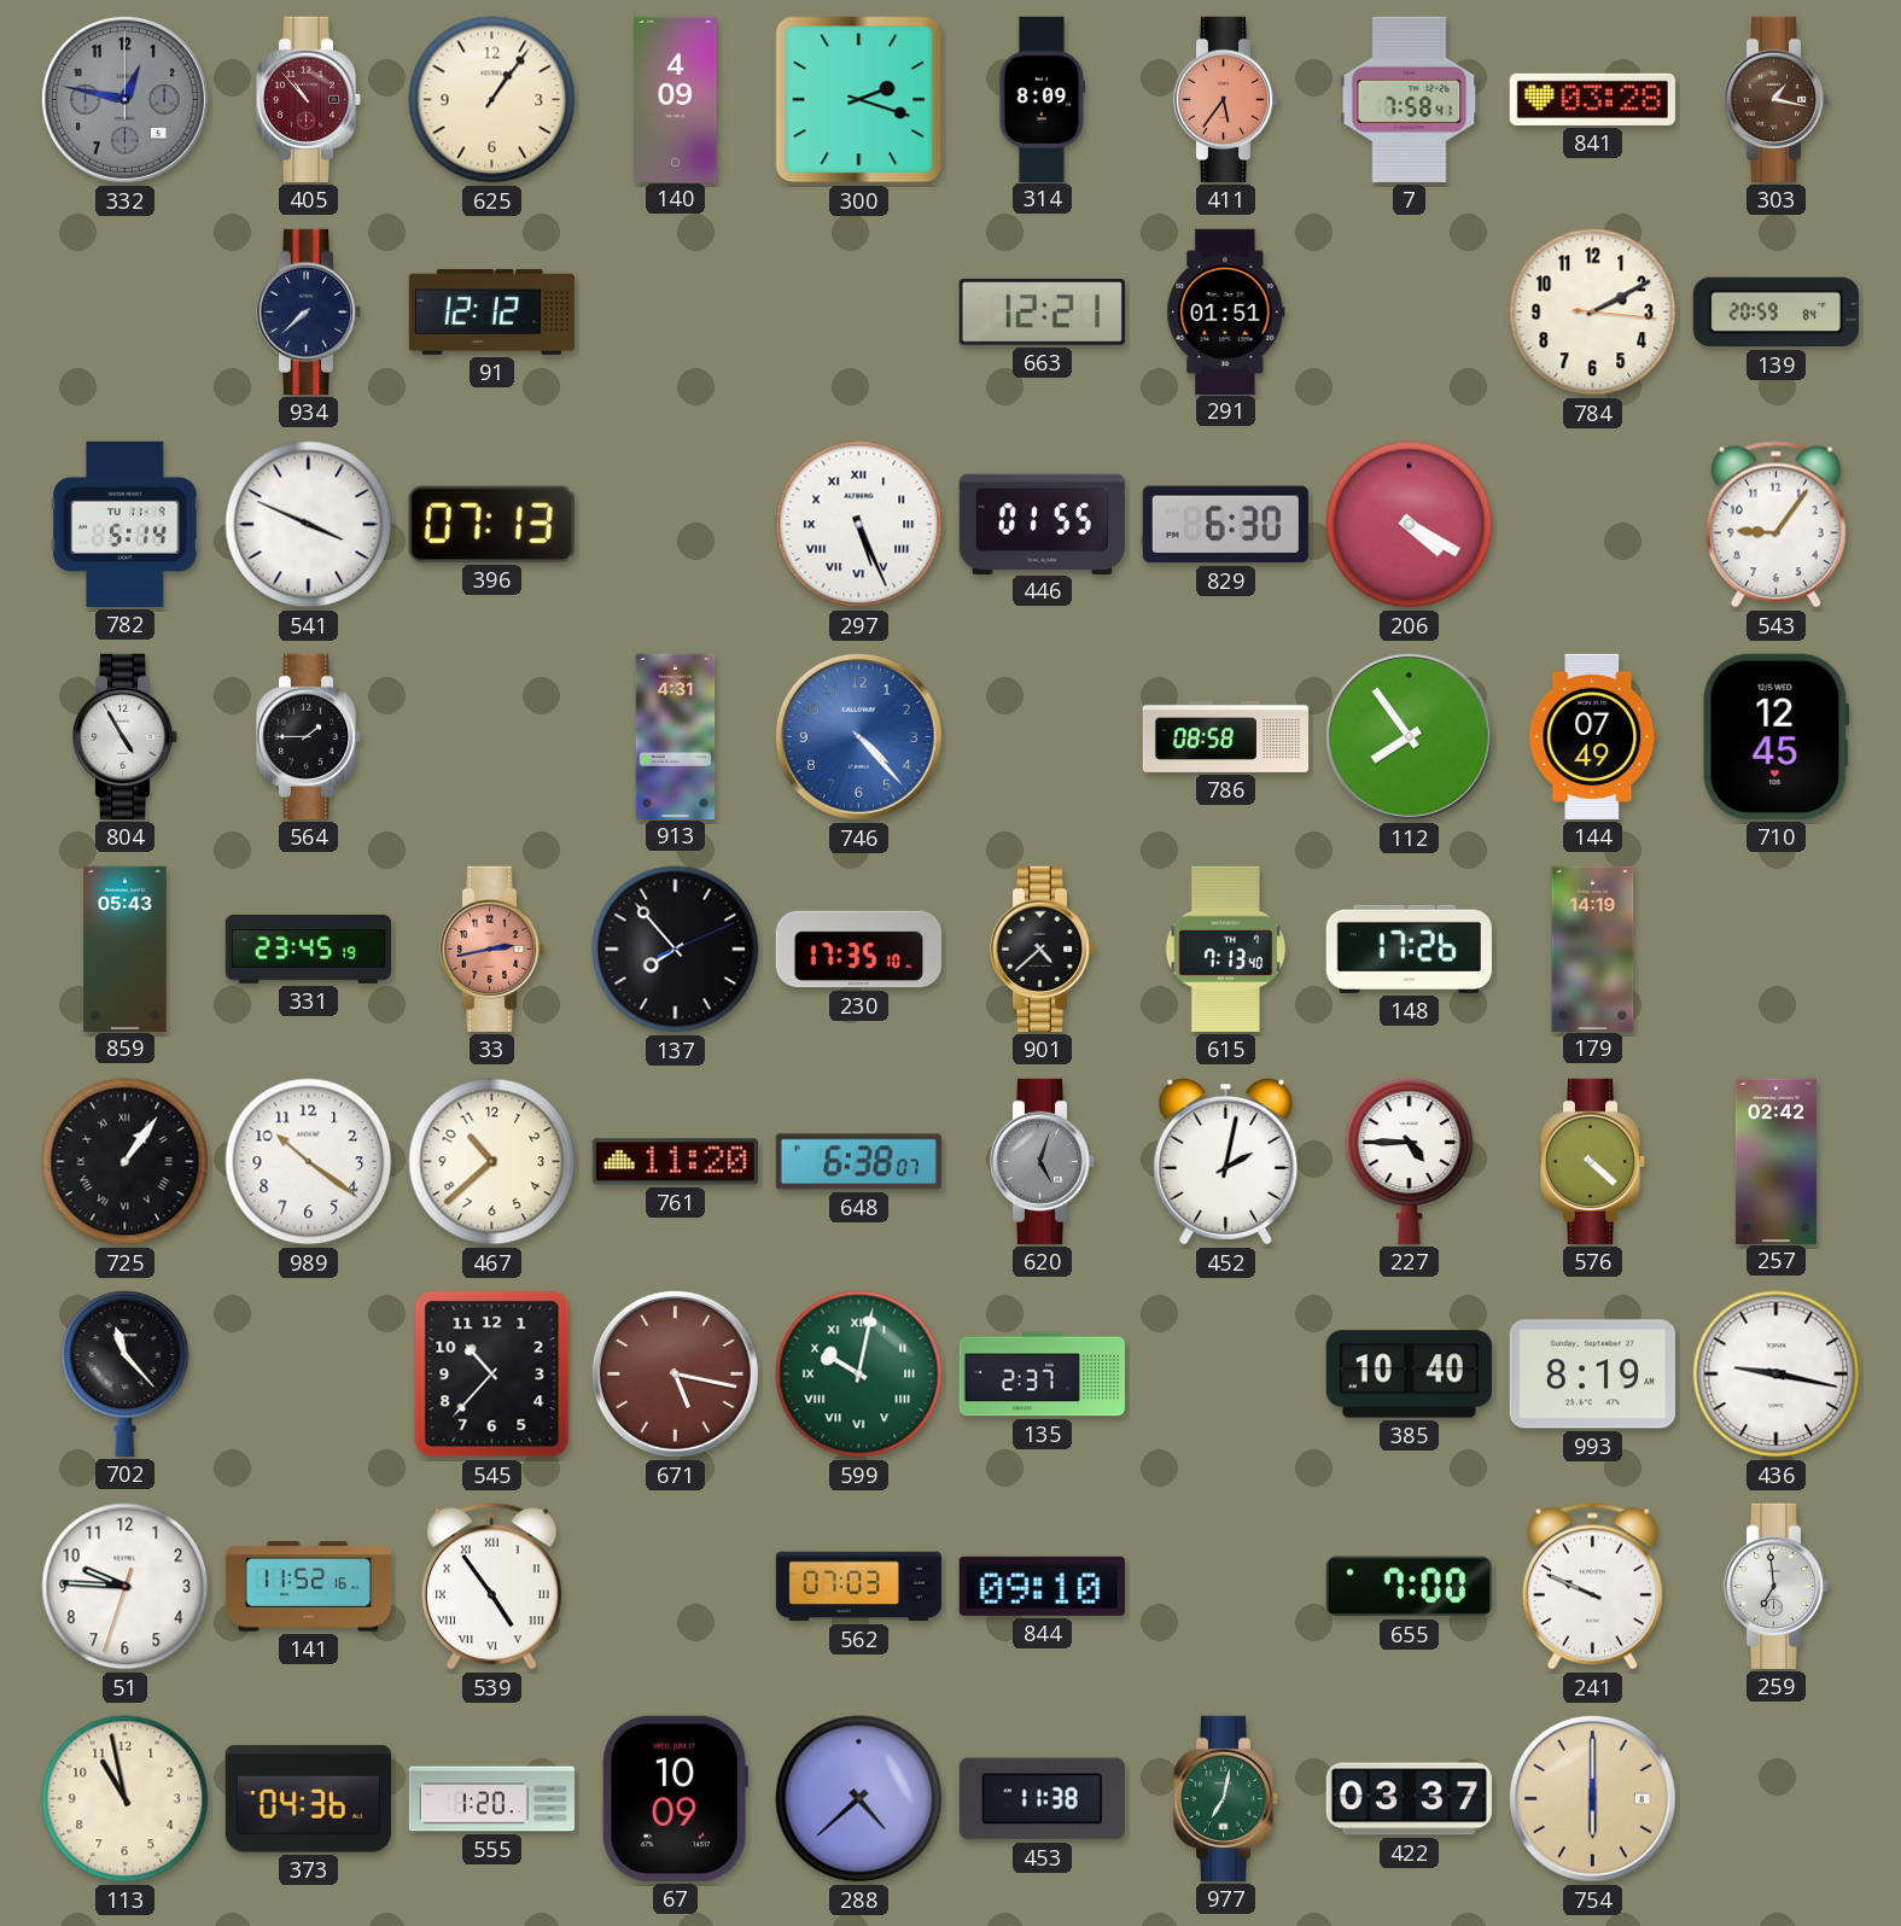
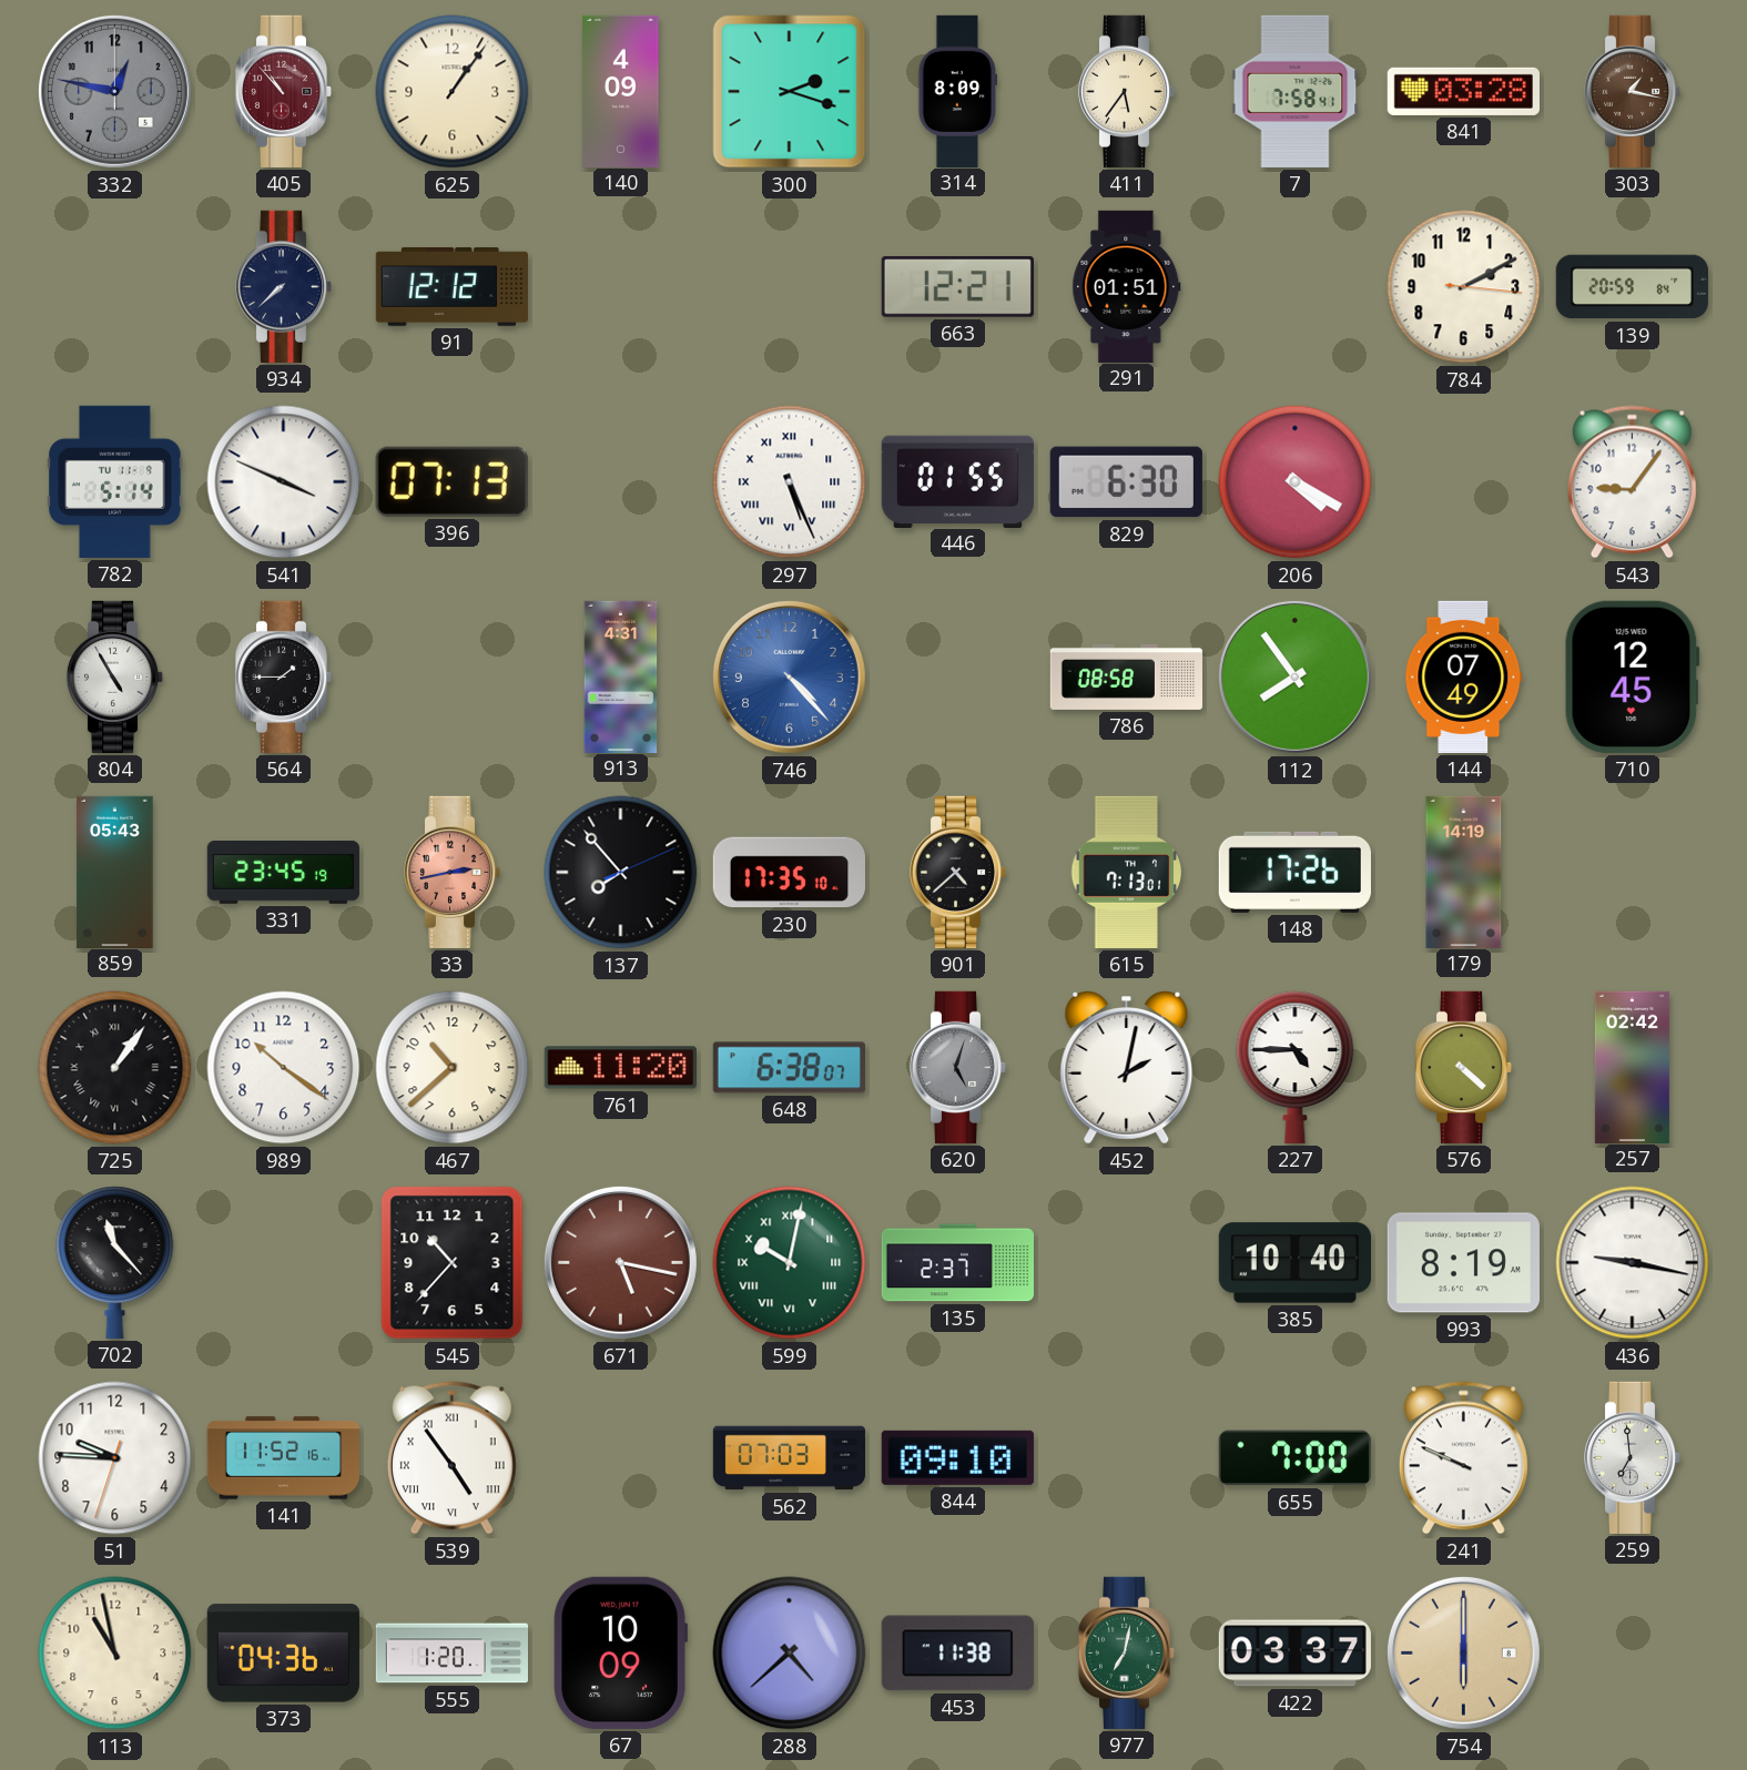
411 dial: salmon -> cream
615: 7:13:40 -> 7:13:01
